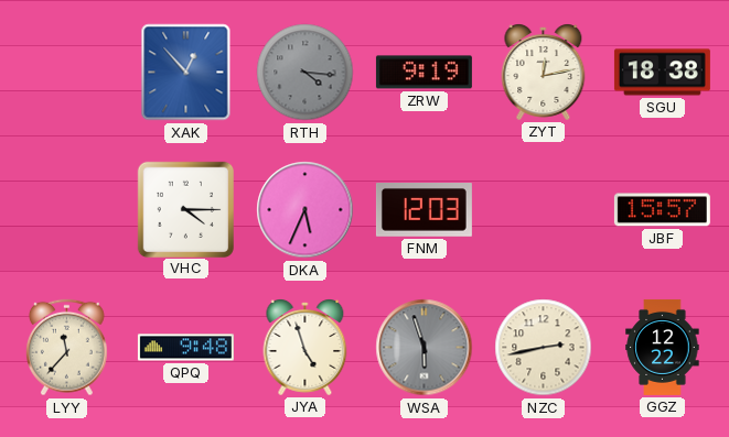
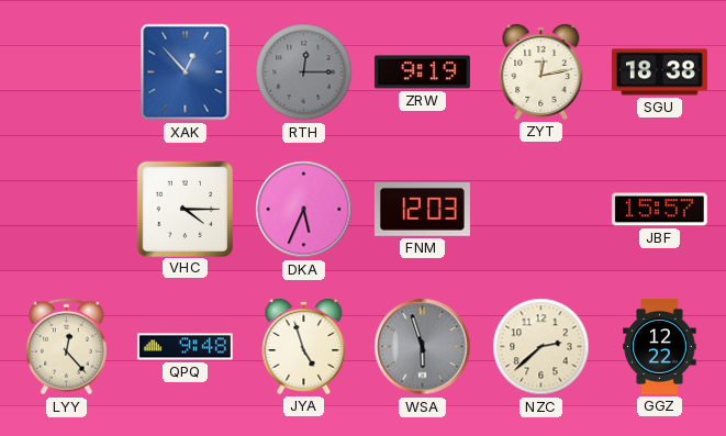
RTH: 4:16 -> 12:15
LYY: 11:37 -> 12:23
NZC: 2:43 -> 2:38
